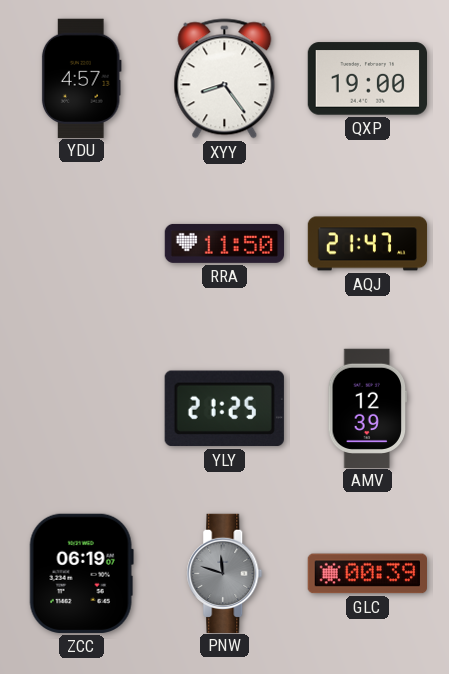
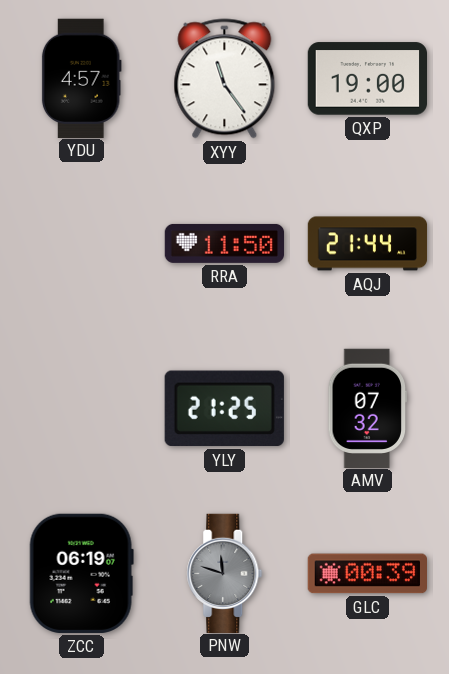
XYY: 8:24 -> 11:24
AQJ: 21:47 -> 21:44
AMV: 12:39 -> 07:32
